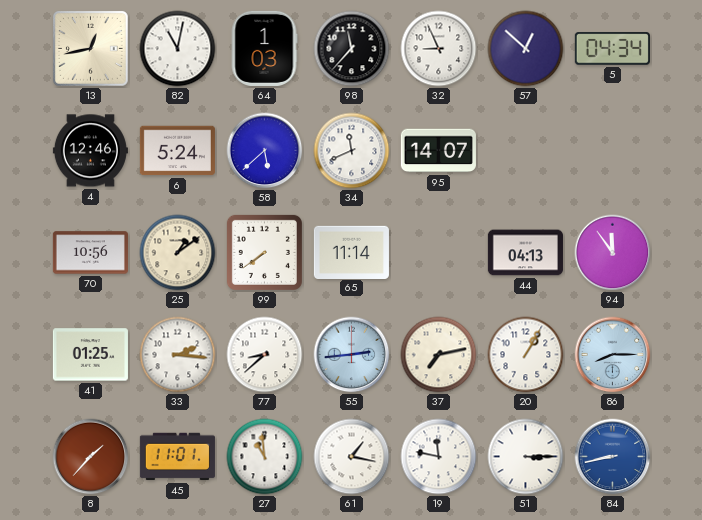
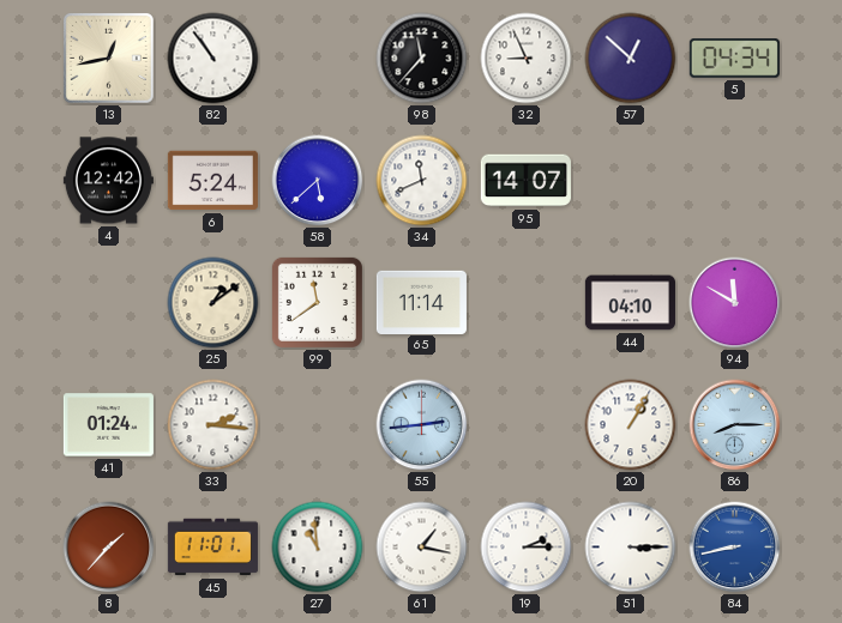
82: 11:02 -> 10:54
64: 1:03 -> none
4: 12:46 -> 12:42
70: 10:56 -> none
99: 7:39 -> 11:39
44: 04:13 -> 04:10
94: 11:54 -> 11:50
41: 01:25 -> 01:24
77: 8:38 -> none
37: 7:13 -> none
19: 11:47 -> 2:15
